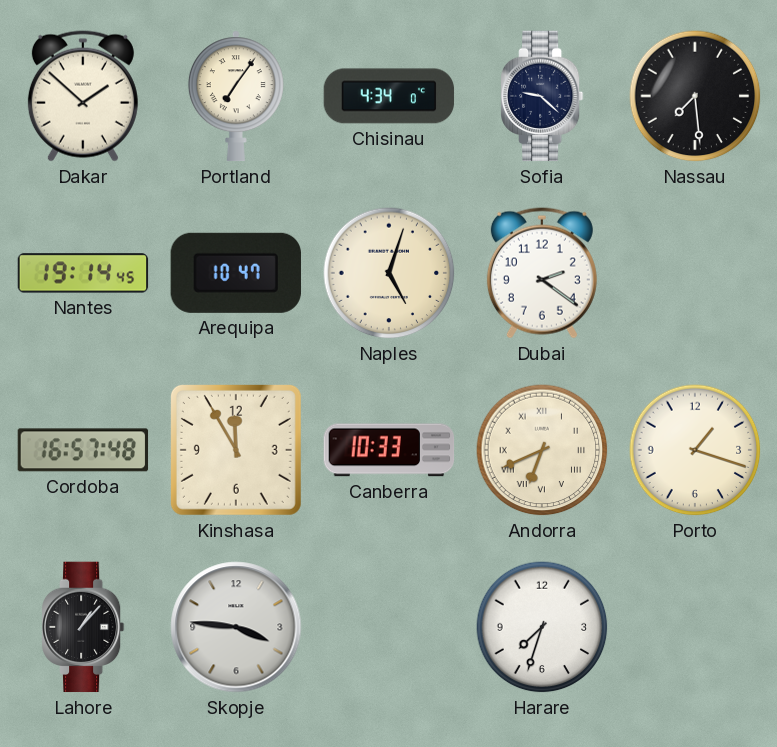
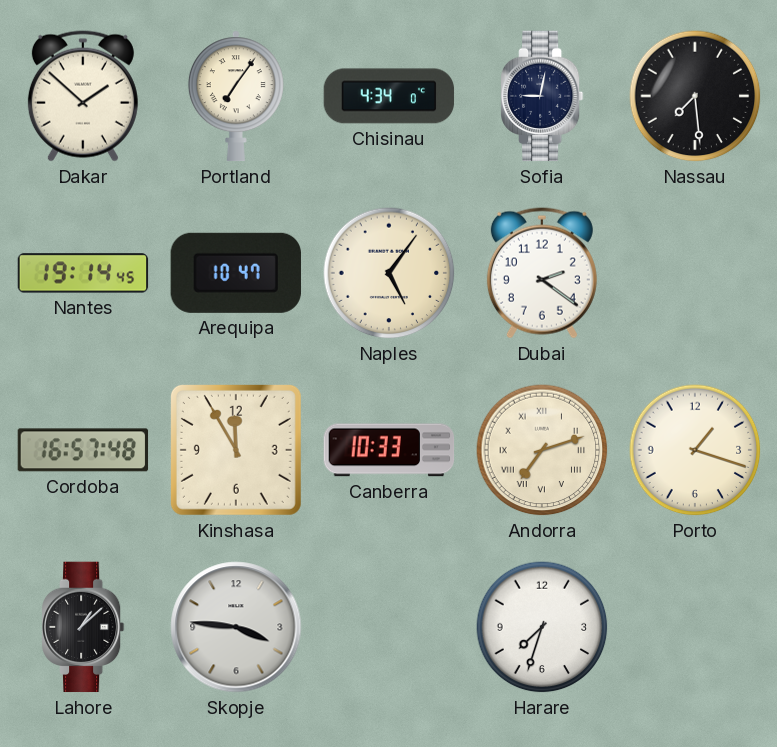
Sofia: 9:22 -> 9:02
Naples: 5:03 -> 5:06
Andorra: 6:41 -> 7:12
Lahore: 1:07 -> 1:08
